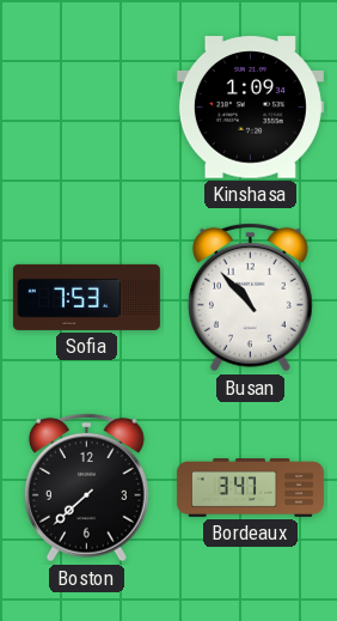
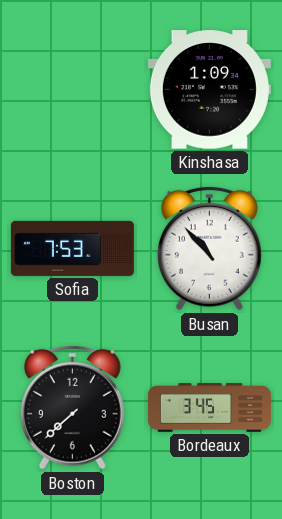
Bordeaux: 3:47 -> 3:45
